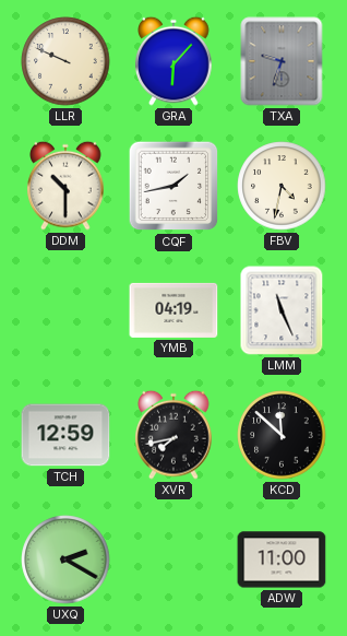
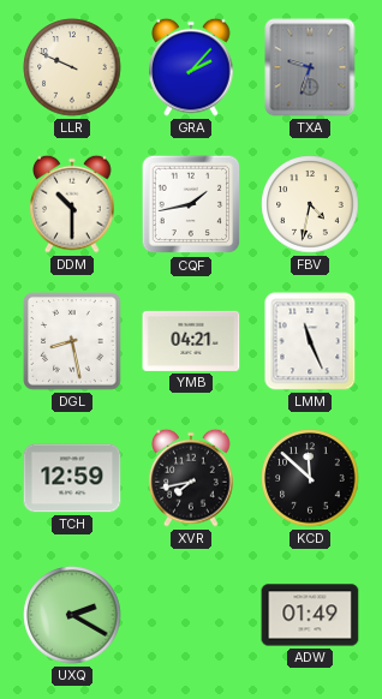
GRA: 6:07 -> 2:07
DGL: none -> 8:28
YMB: 04:19 -> 04:21
ADW: 11:00 -> 01:49
